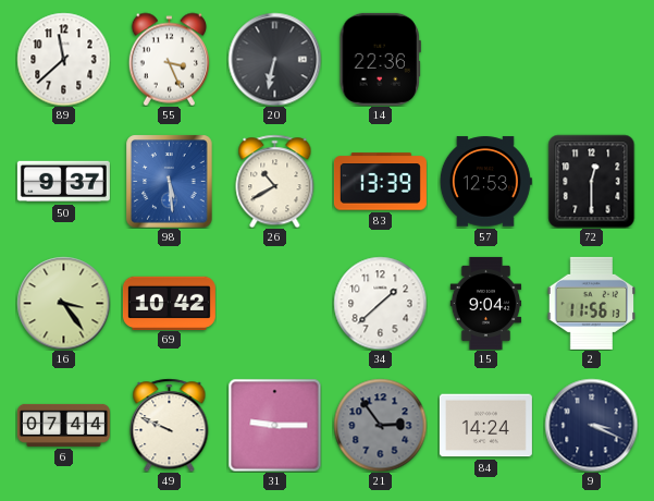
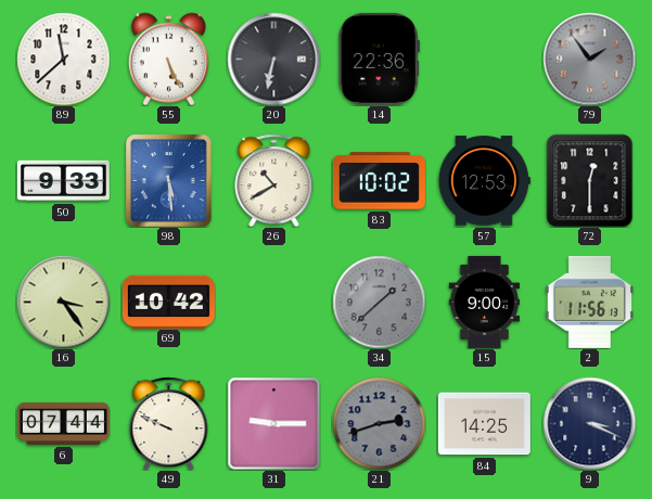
55: 3:26 -> 5:26
79: none -> 1:54
50: 9:37 -> 9:33
83: 13:39 -> 10:02
34 dial: white -> grey
15: 9:04 -> 9:00
21: 2:54 -> 2:42
84: 14:24 -> 14:25
